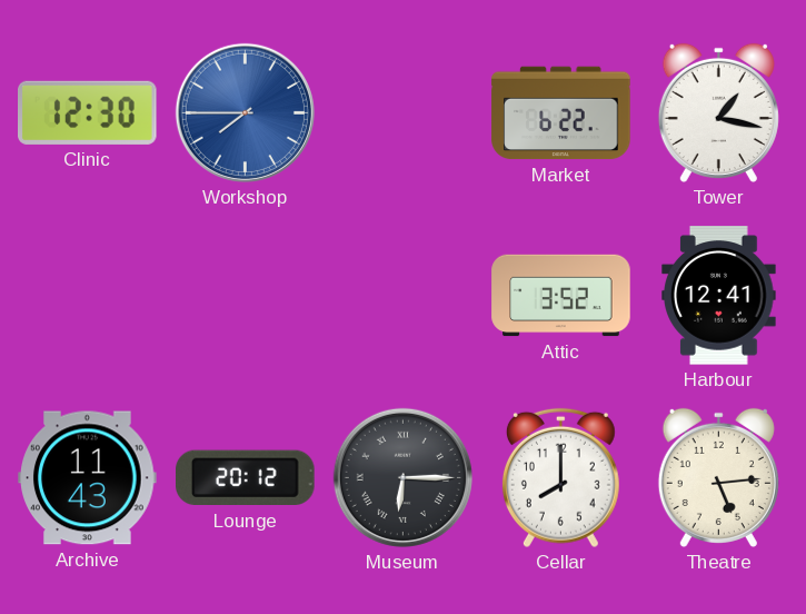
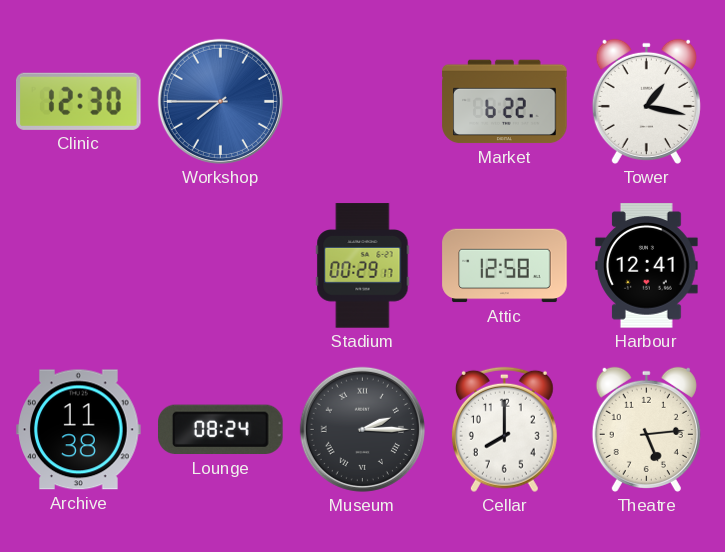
Stadium: none -> 00:29
Attic: 3:52 -> 12:58
Archive: 11:43 -> 11:38
Lounge: 20:12 -> 08:24
Museum: 6:15 -> 2:15
